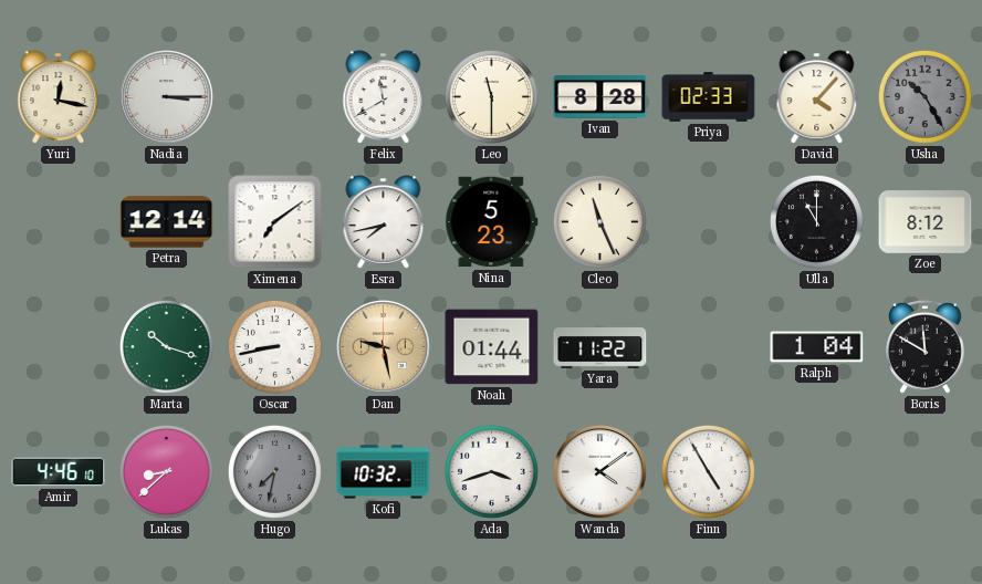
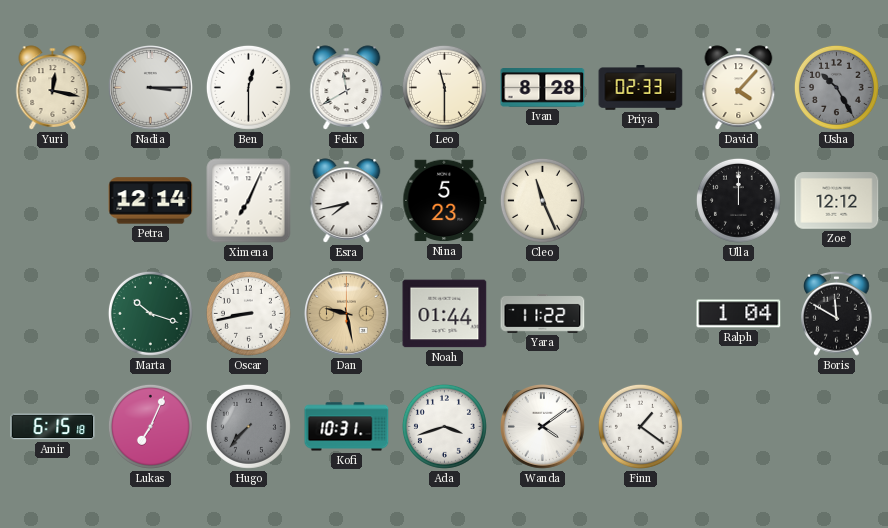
Ben: none -> 12:30
Ximena: 7:09 -> 7:04
Ulla: 11:00 -> 12:00
Zoe: 8:12 -> 12:12
Amir: 4:46 -> 6:15
Lukas: 8:38 -> 7:04
Hugo: 7:32 -> 7:37
Kofi: 10:32 -> 10:31
Finn: 4:55 -> 1:21
